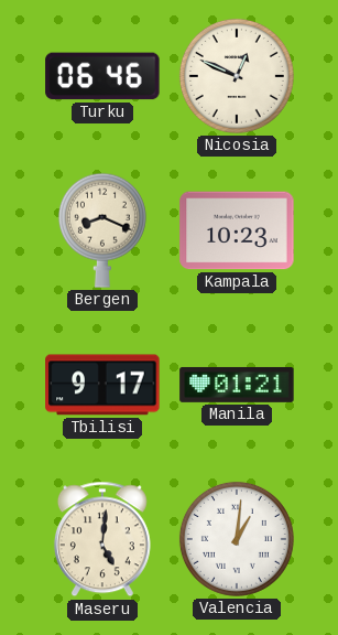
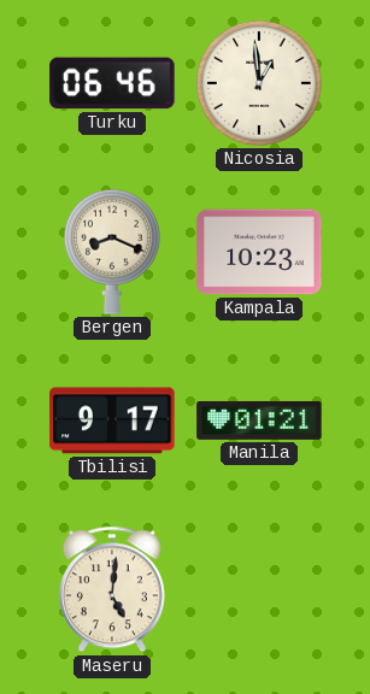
Nicosia: 12:49 -> 12:59
Valencia: 1:01 -> none
